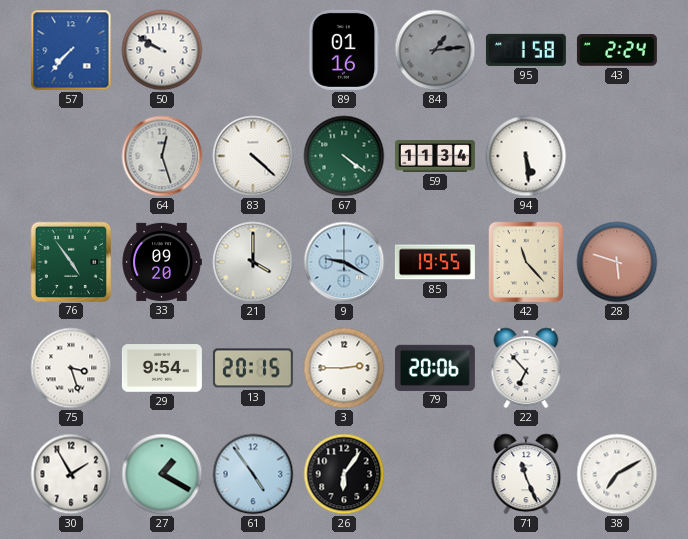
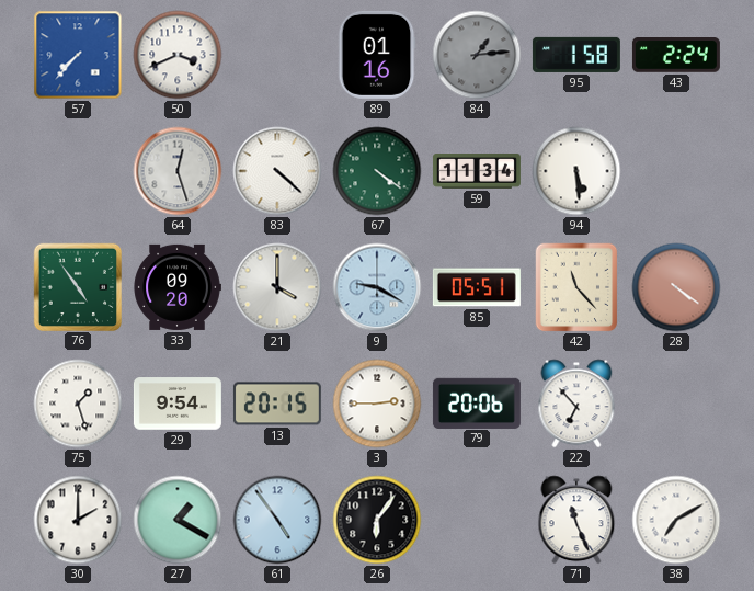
50: 9:50 -> 3:41
85: 19:55 -> 05:51
28: 5:48 -> 4:21
75: 3:27 -> 1:27
30: 1:55 -> 2:00
